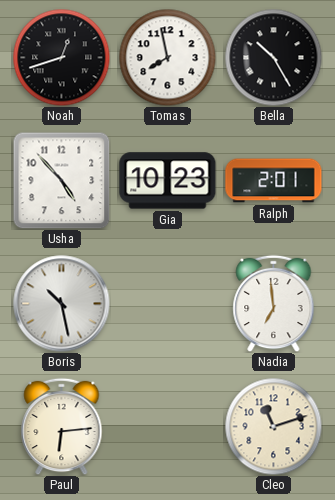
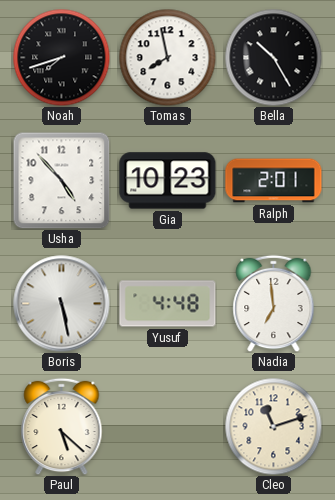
Noah: 12:42 -> 7:42
Boris: 10:28 -> 5:28
Yusuf: none -> 4:48
Paul: 6:14 -> 5:22
